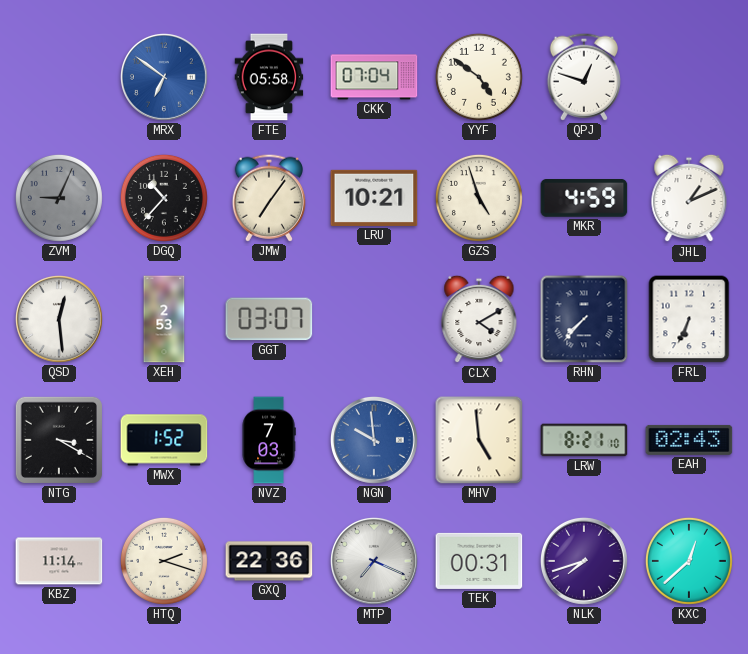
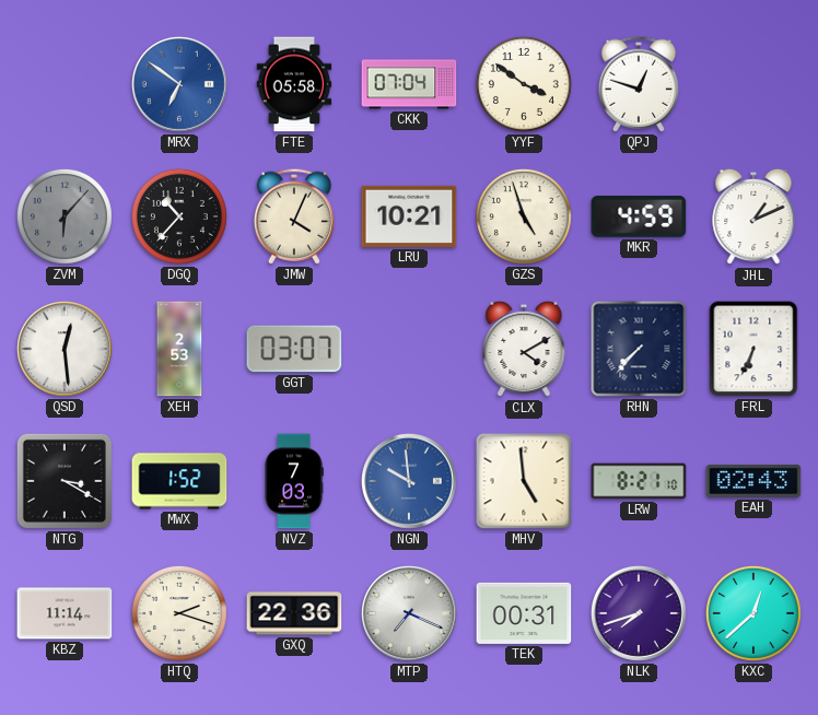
YYF: 4:51 -> 3:51
ZVM: 9:04 -> 6:07
JMW: 7:06 -> 4:04
